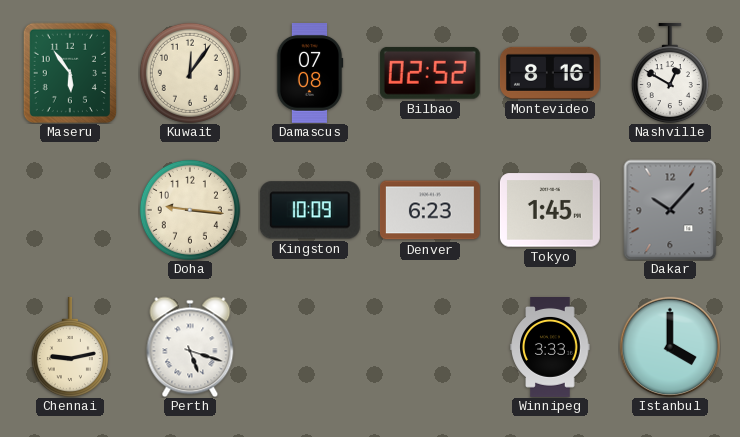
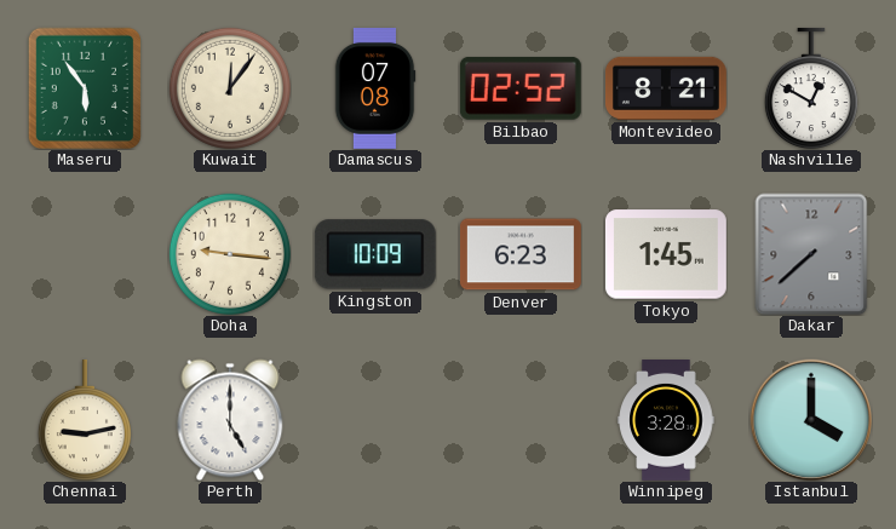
Montevideo: 8:16 -> 8:21
Dakar: 10:07 -> 7:38
Perth: 5:18 -> 5:00
Winnipeg: 3:33 -> 3:28
